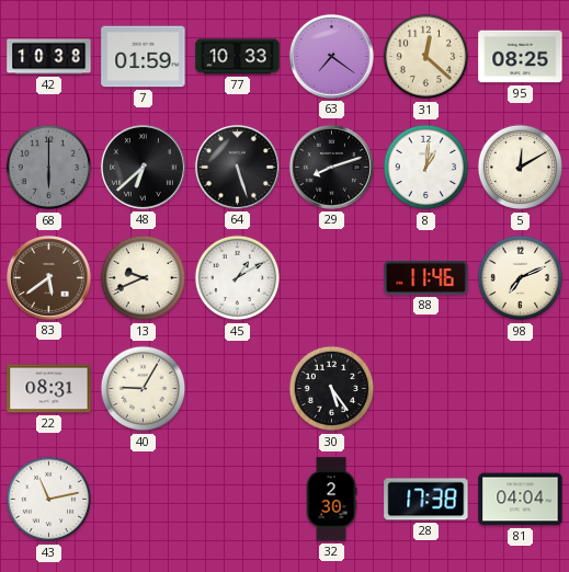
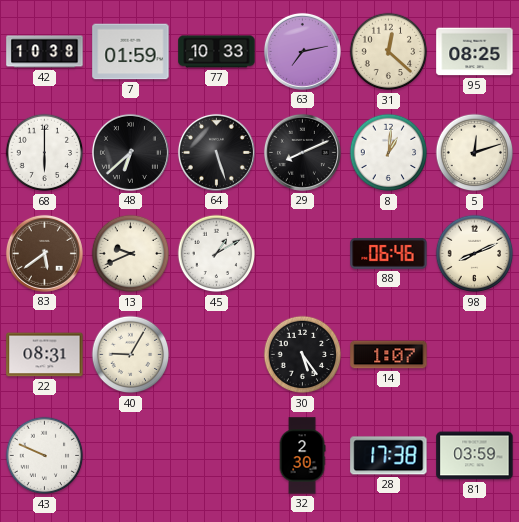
63: 7:21 -> 7:13
68 dial: grey -> white
29: 8:12 -> 8:11
5: 12:10 -> 12:12
88: 11:46 -> 06:46
98: 7:11 -> 8:11
14: none -> 1:07
43: 11:13 -> 9:49
81: 04:04 -> 03:59
